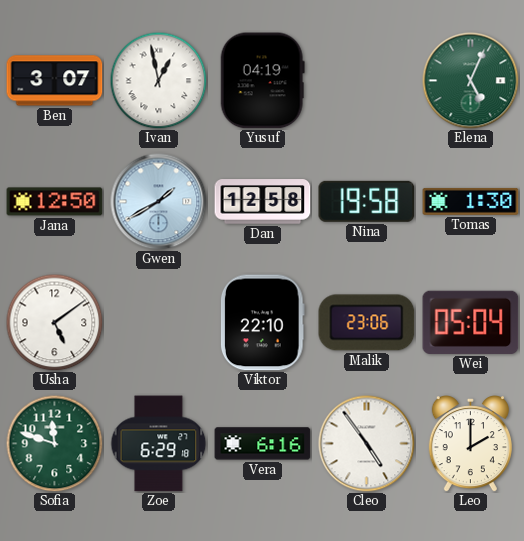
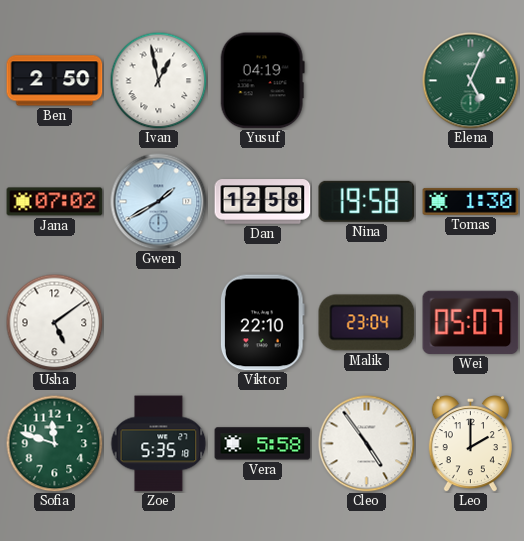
Ben: 3:07 -> 2:50
Jana: 12:50 -> 07:02
Malik: 23:06 -> 23:04
Wei: 05:04 -> 05:07
Zoe: 6:29 -> 5:35
Vera: 6:16 -> 5:58
